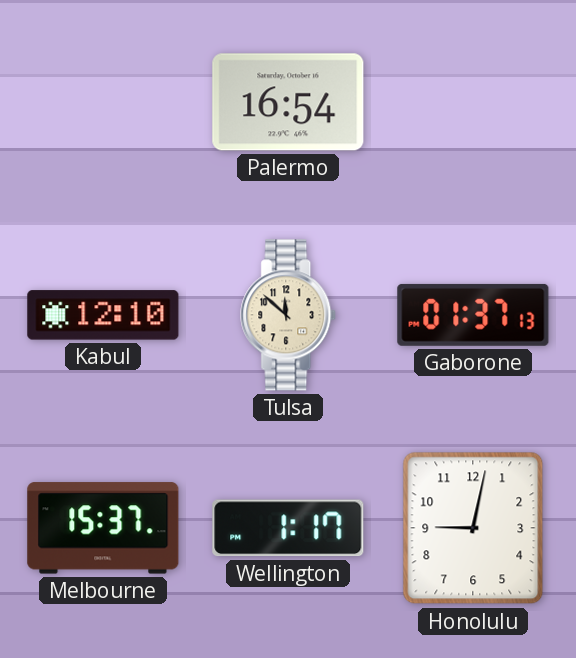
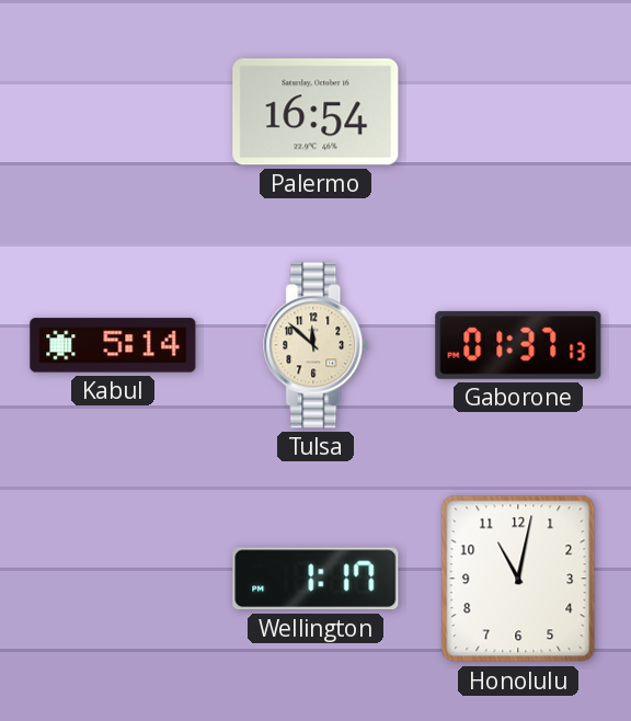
Kabul: 12:10 -> 5:14
Melbourne: 15:37 -> none
Honolulu: 9:02 -> 11:02
